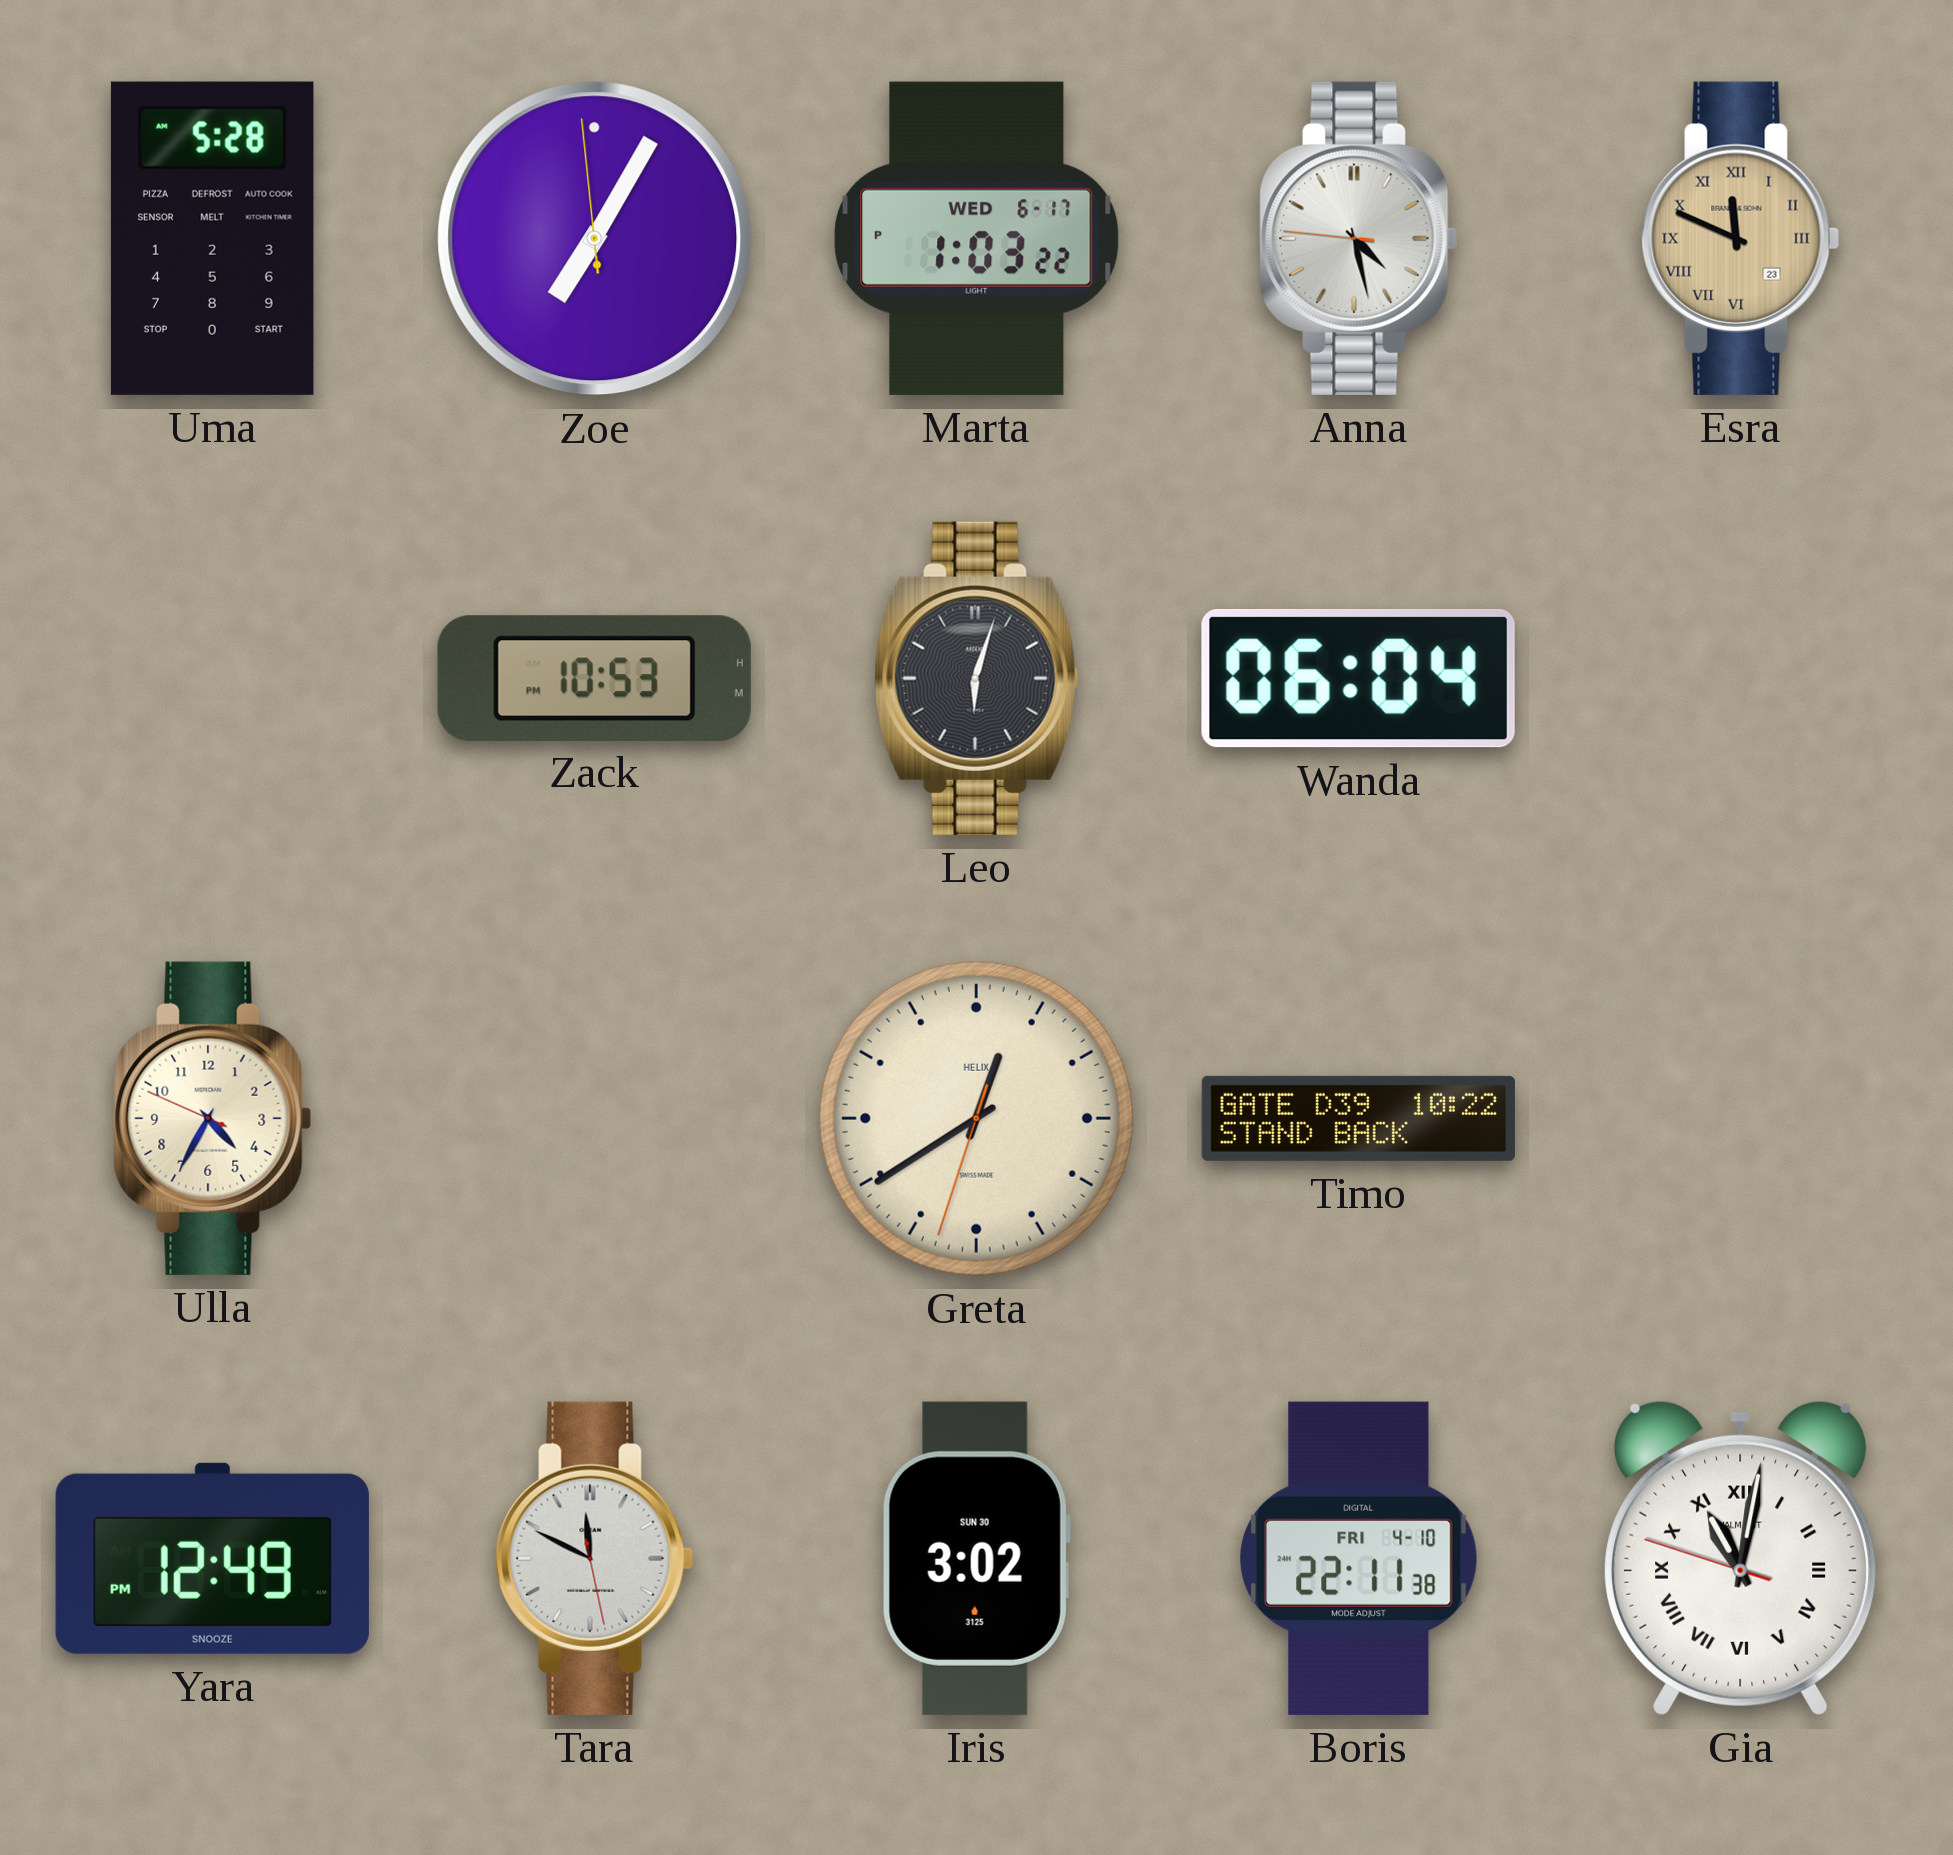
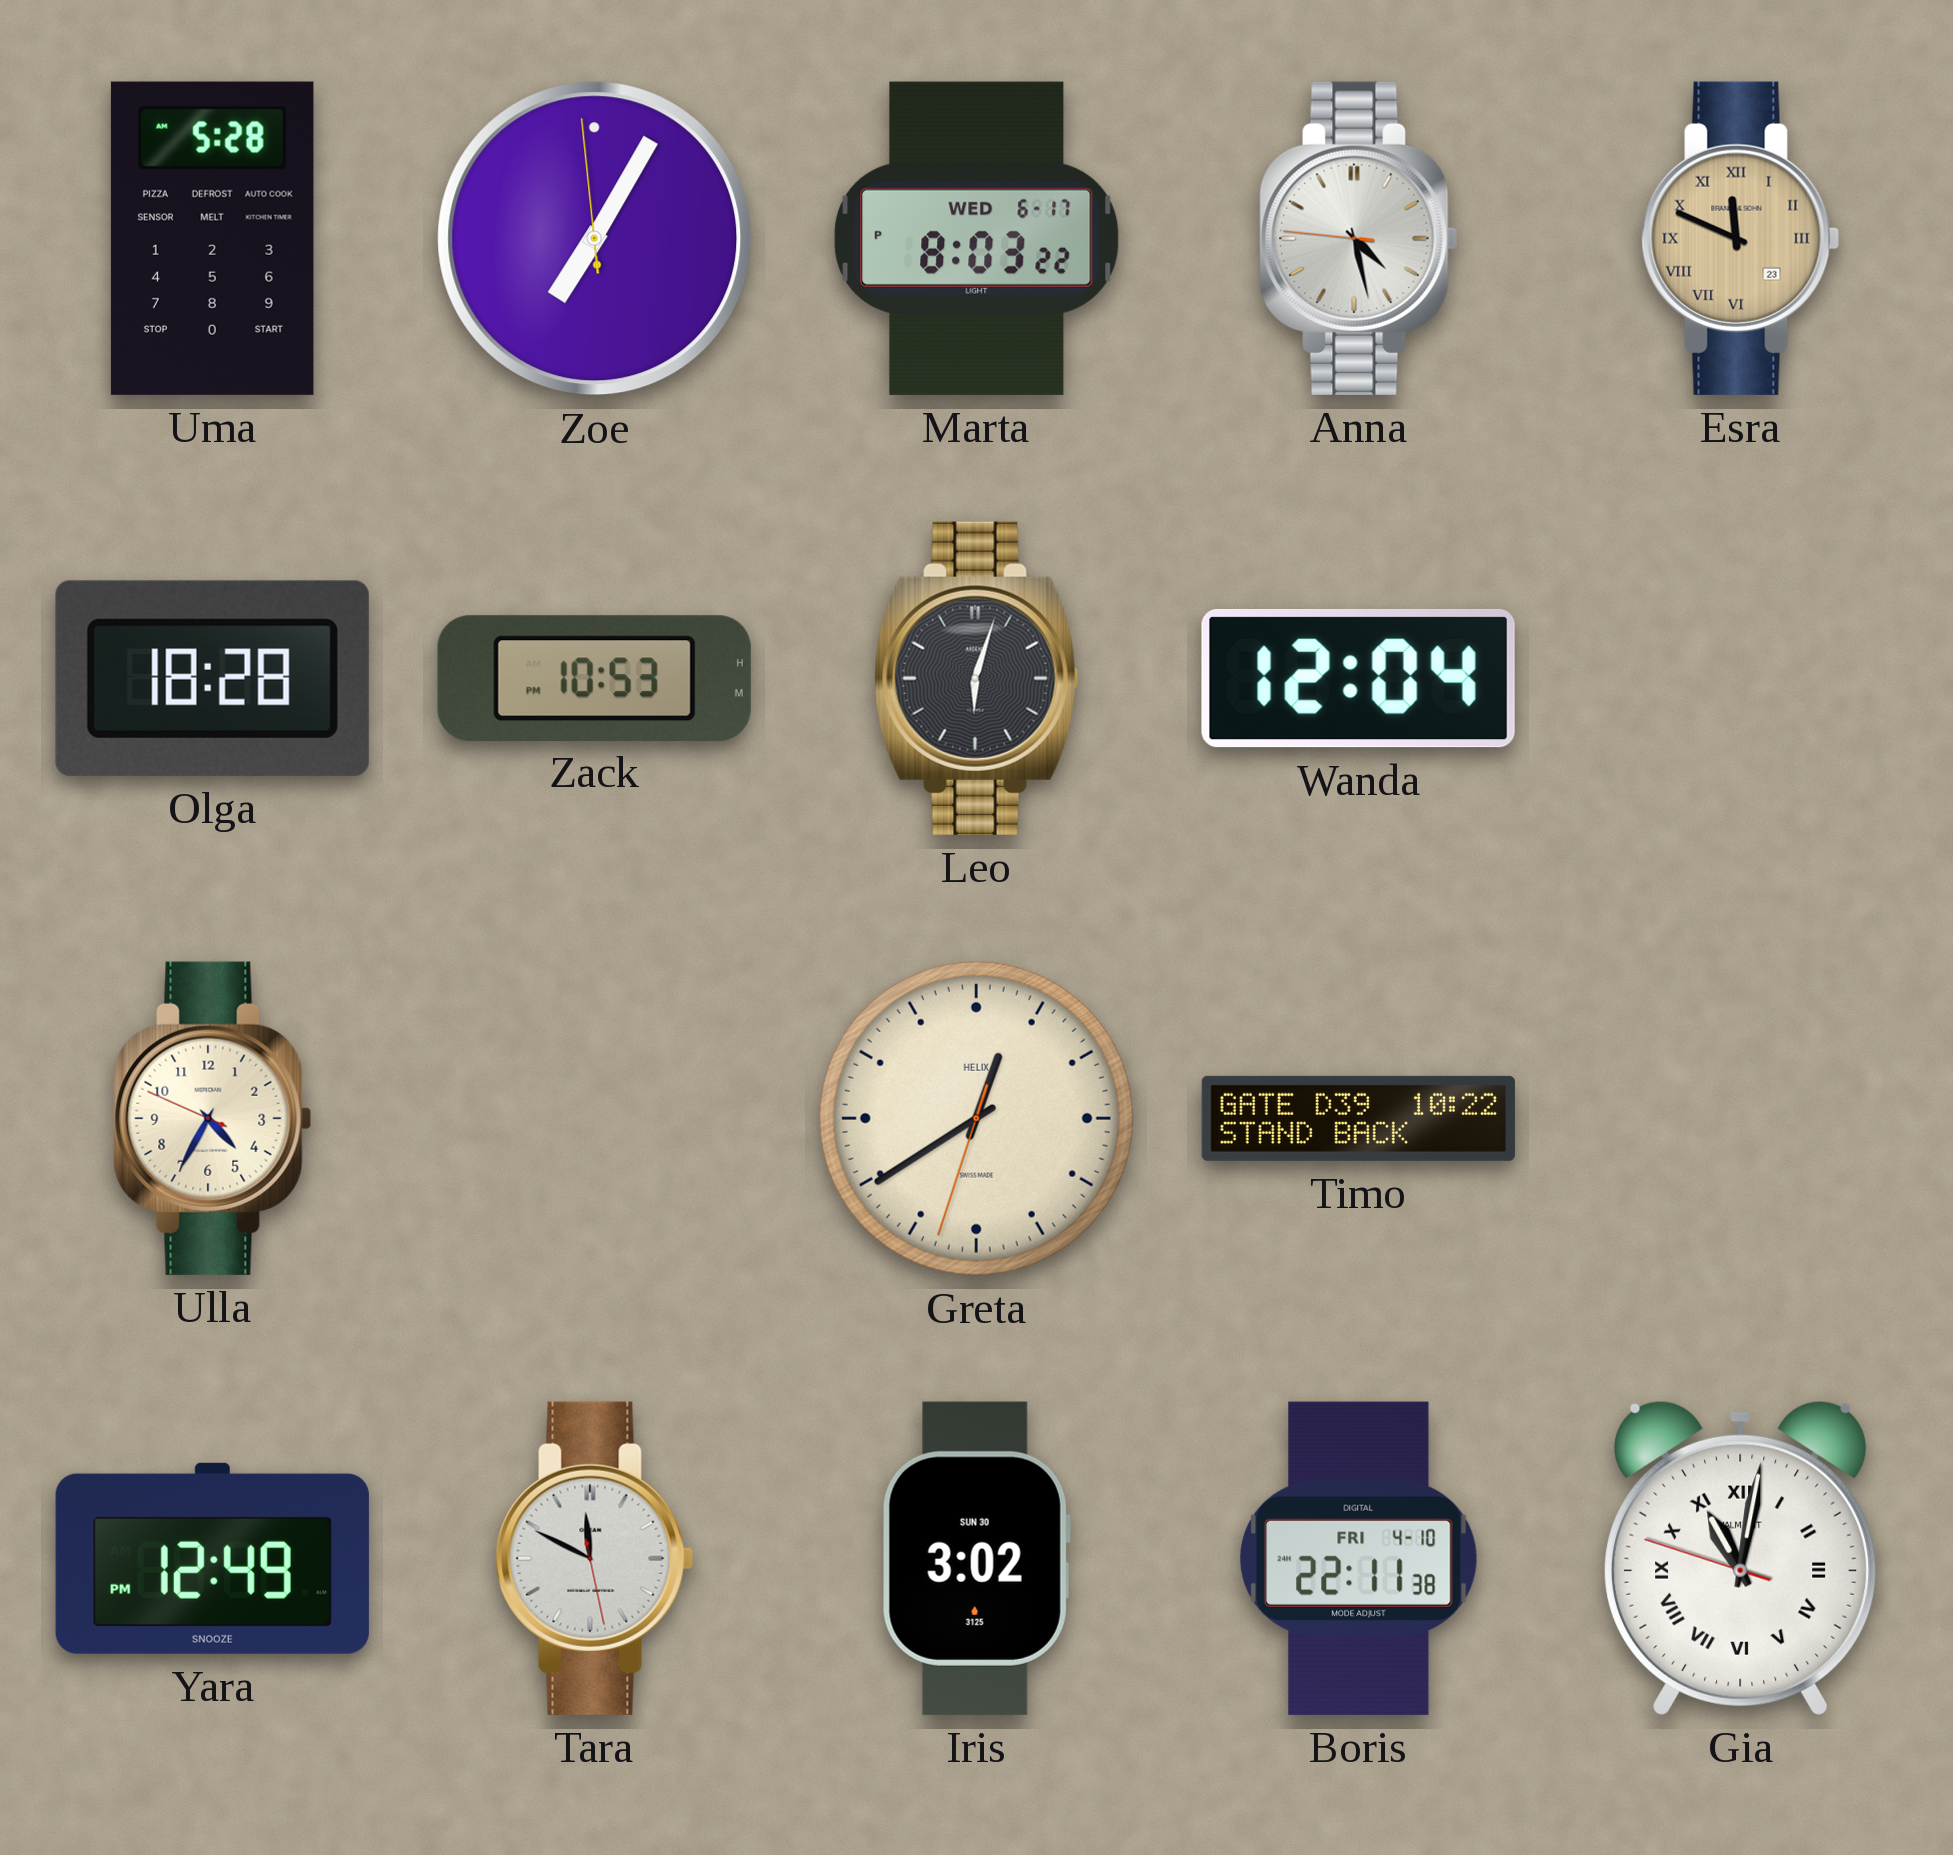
Marta: 1:03 -> 8:03
Olga: none -> 18:28
Wanda: 06:04 -> 12:04
